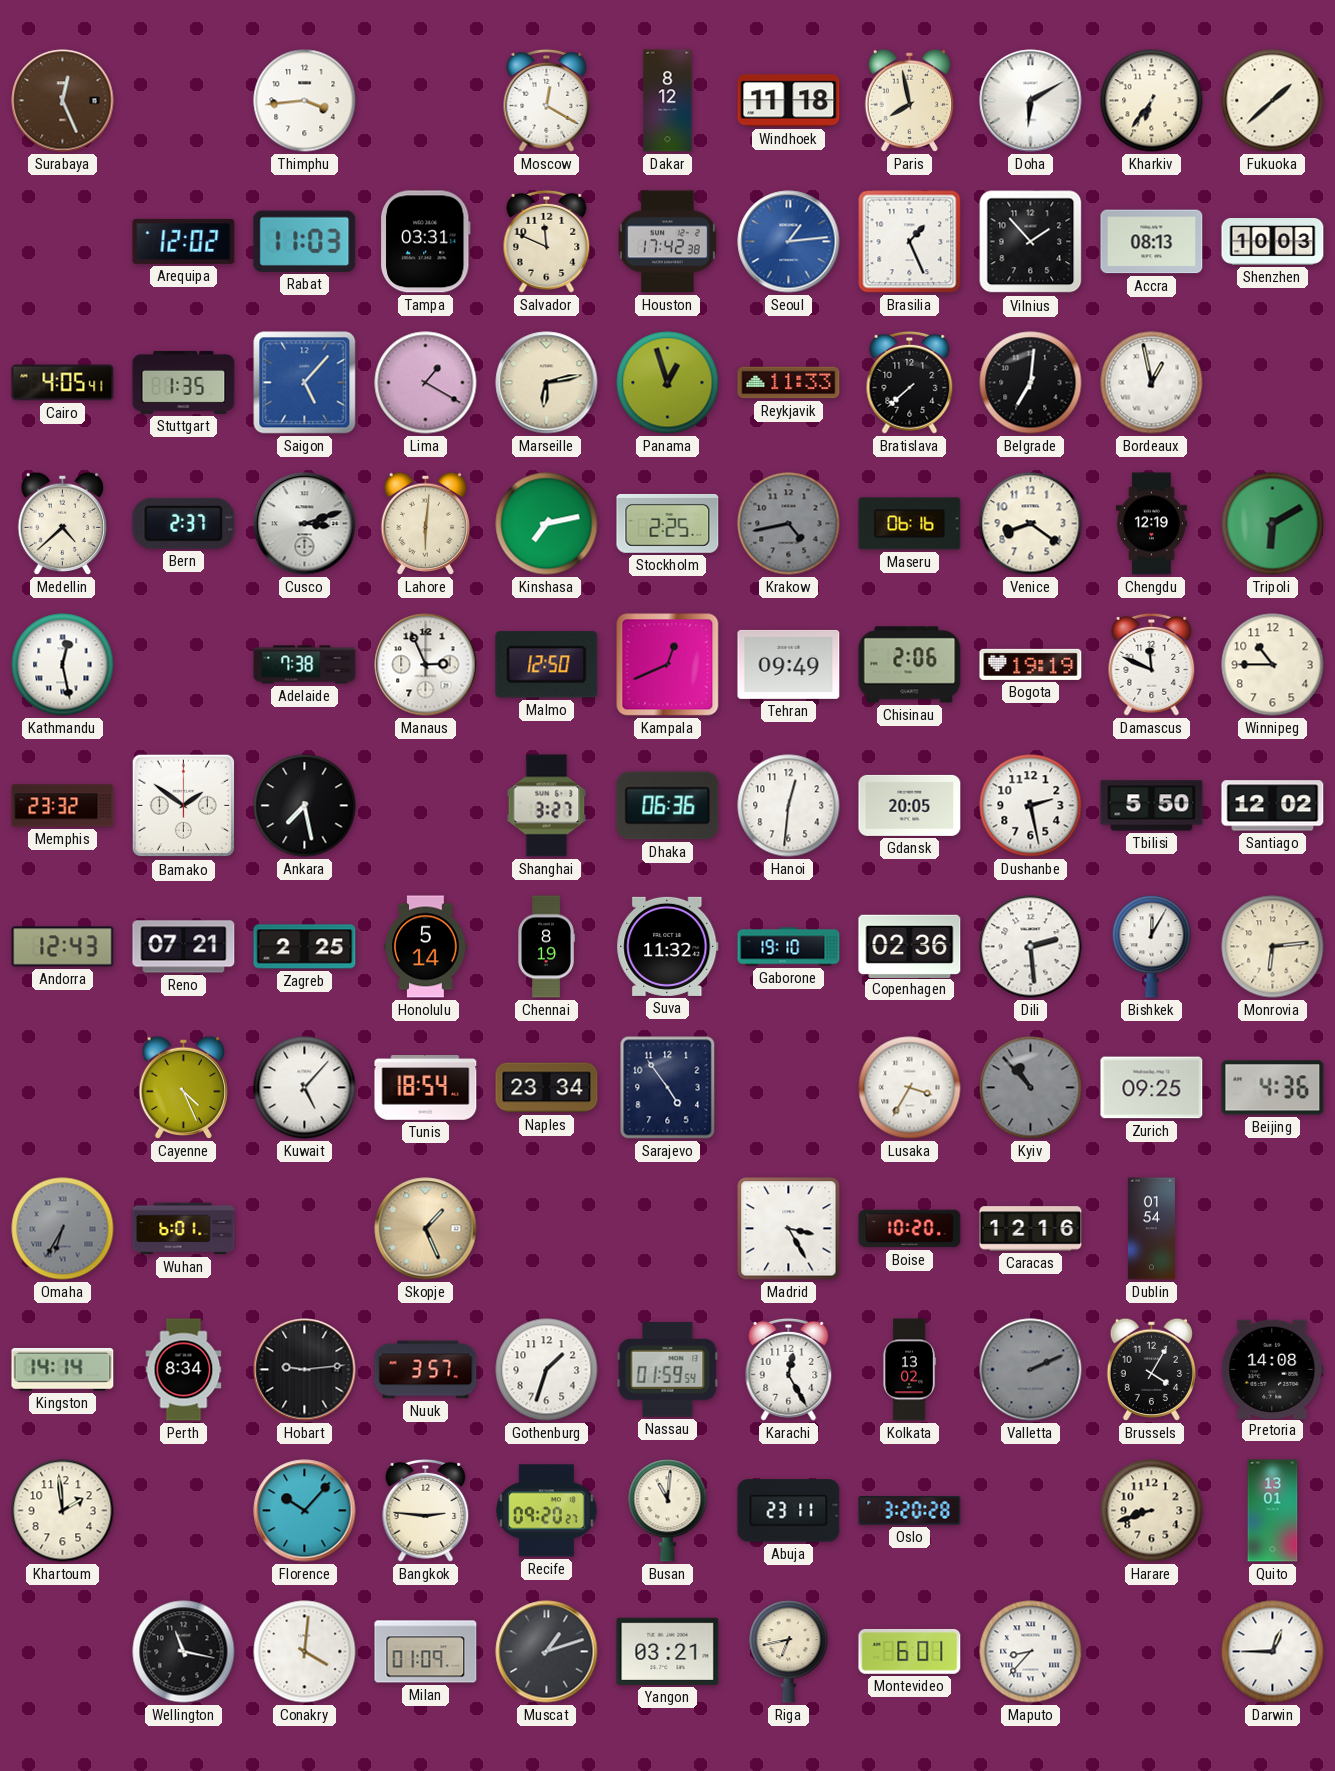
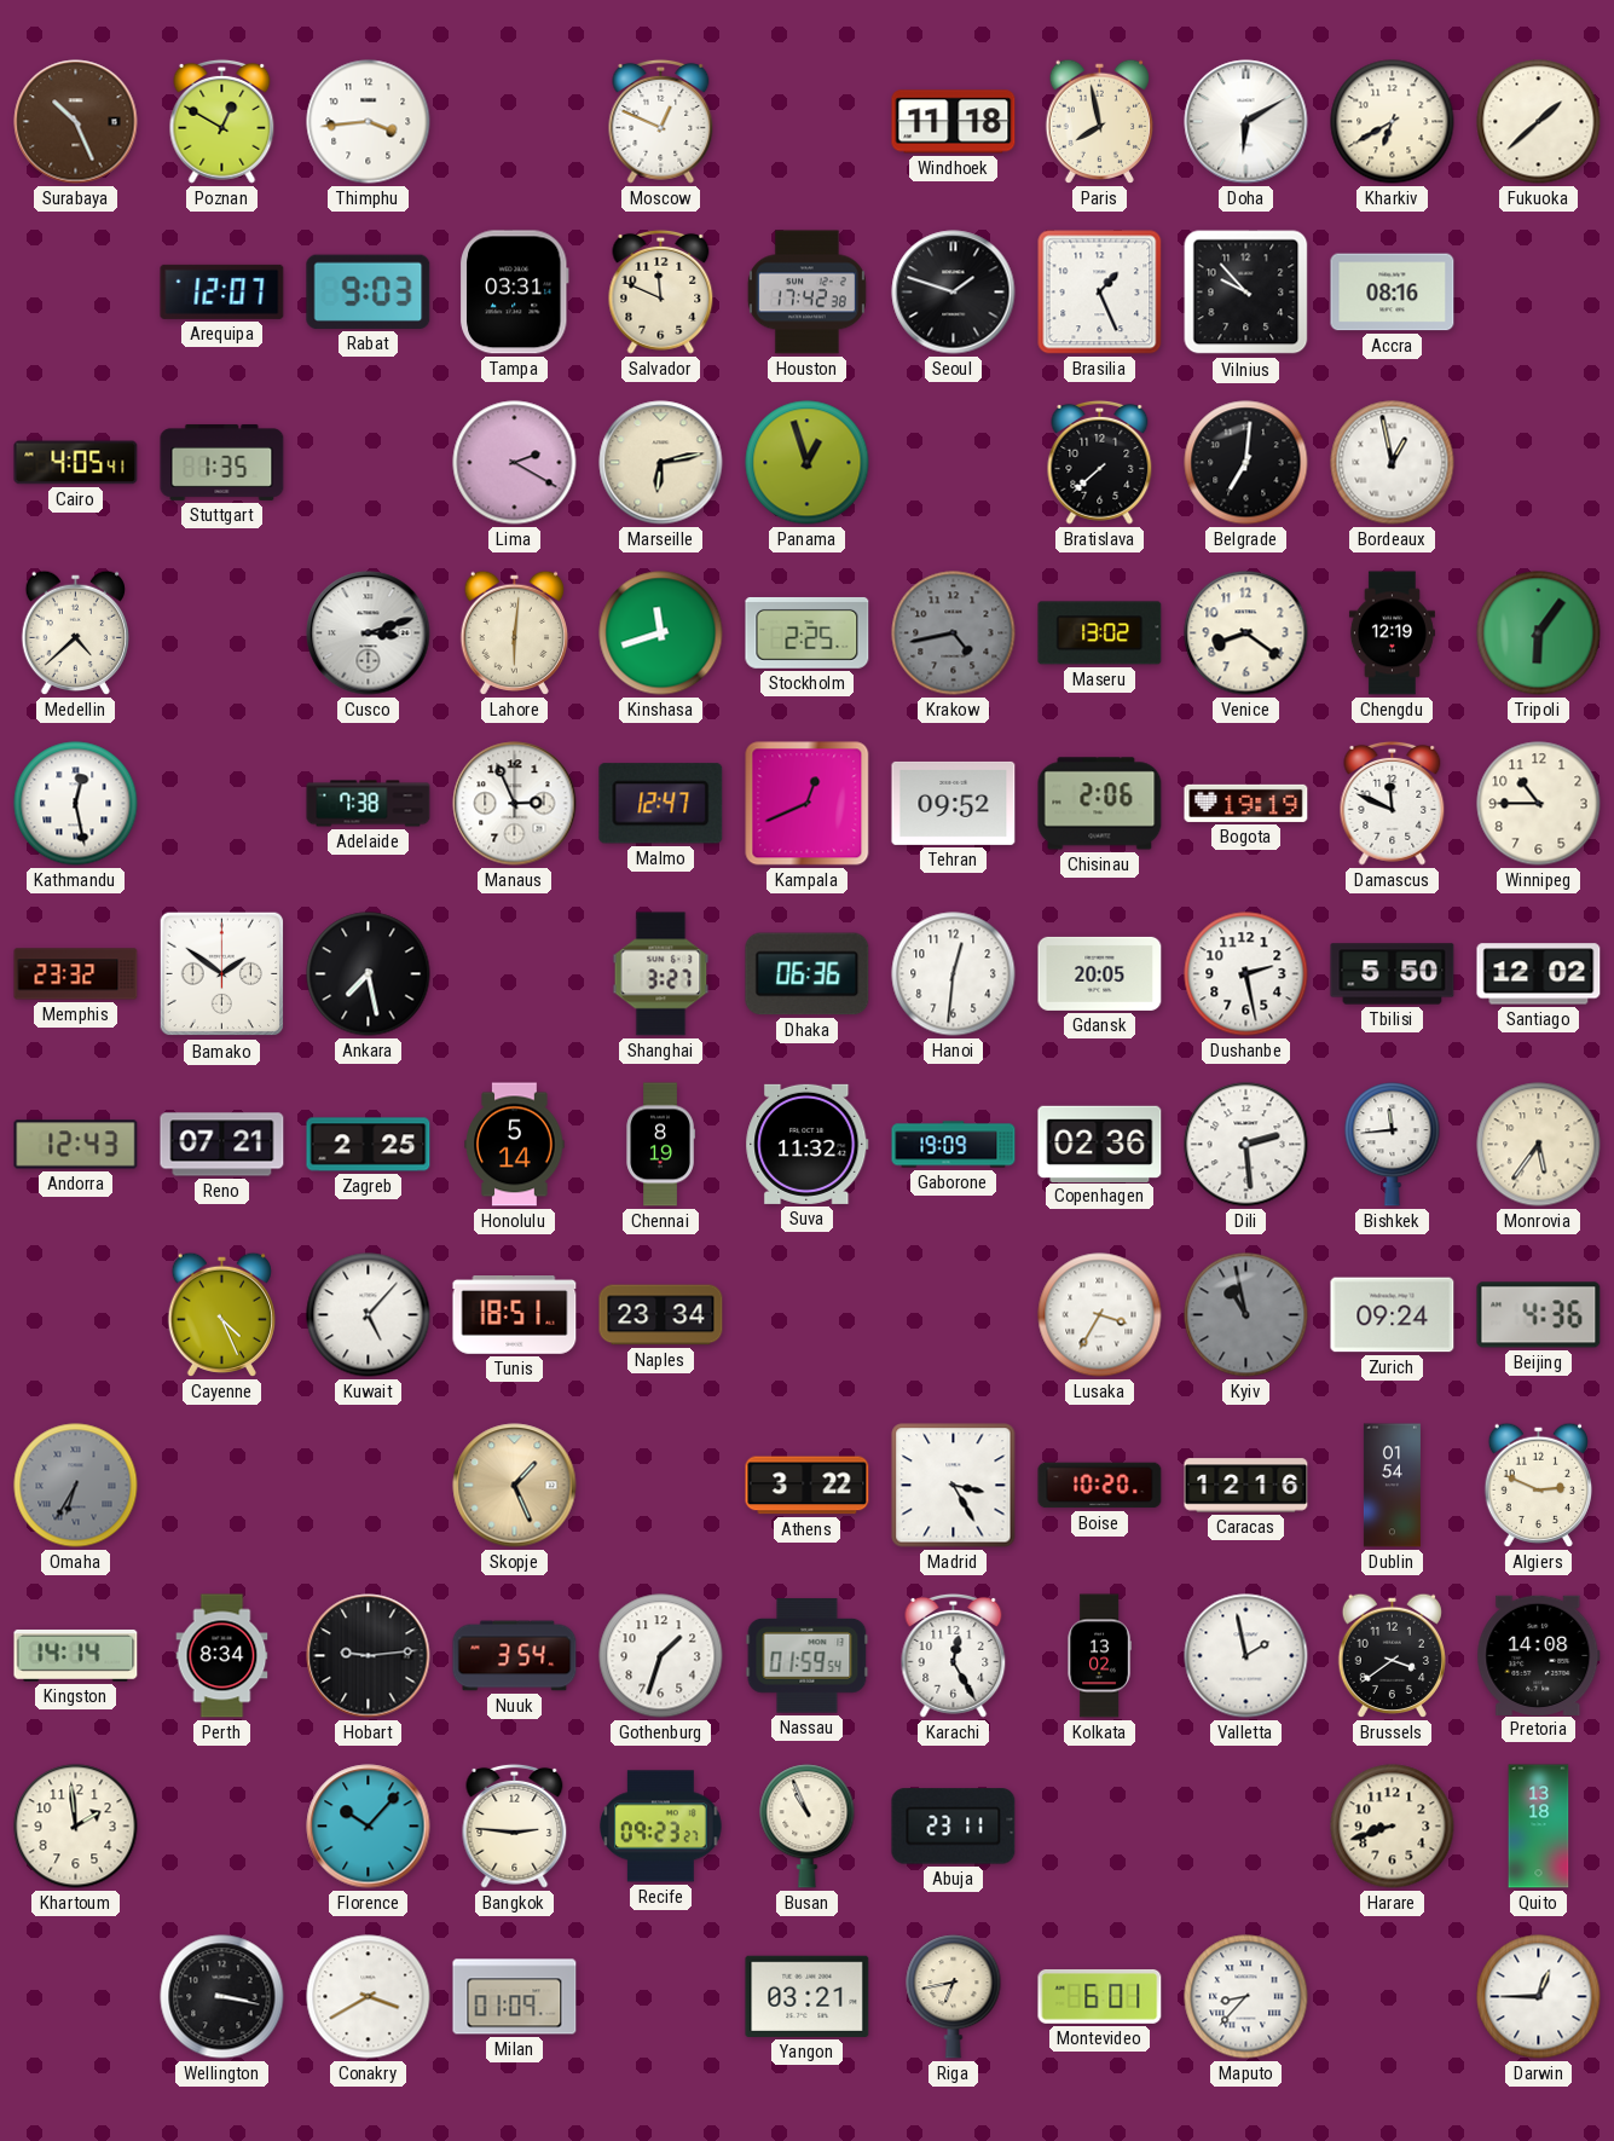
Surabaya: 12:26 -> 10:26
Poznan: none -> 12:50
Moscow: 12:20 -> 12:49
Dakar: 8:12 -> none
Kharkiv: 6:36 -> 6:40
Arequipa: 12:02 -> 12:07
Rabat: 11:03 -> 9:03
Seoul: 1:14 -> 1:48
Seoul dial: blue -> black
Vilnius: 1:53 -> 9:53
Accra: 08:13 -> 08:16
Shenzhen: 10:03 -> none
Saigon: 5:07 -> none
Lima: 1:20 -> 2:20
Reykjavik: 11:33 -> none
Bern: 2:37 -> none
Kinshasa: 7:13 -> 11:42
Maseru: 06:16 -> 13:02
Tripoli: 6:10 -> 6:06
Malmo: 12:50 -> 12:47
Tehran: 09:49 -> 09:52
Gaborone: 19:10 -> 19:09
Bishkek: 12:05 -> 11:44
Monrovia: 6:14 -> 5:36
Tunis: 18:54 -> 18:51
Sarajevo: 4:54 -> none
Kyiv: 10:53 -> 10:58
Zurich: 09:25 -> 09:24
Wuhan: 6:01 -> none
Athens: none -> 3:22
Algiers: none -> 2:49
Nuuk: 3:57 -> 3:54
Valletta: 2:11 -> 1:58
Valletta dial: grey -> white
Brussels: 4:05 -> 3:39
Recife: 09:20 -> 09:23
Busan: 11:01 -> 10:56
Oslo: 3:20 -> none
Quito: 13:01 -> 13:18
Wellington: 11:17 -> 3:17
Conakry: 4:01 -> 3:40
Muscat: 1:12 -> none
